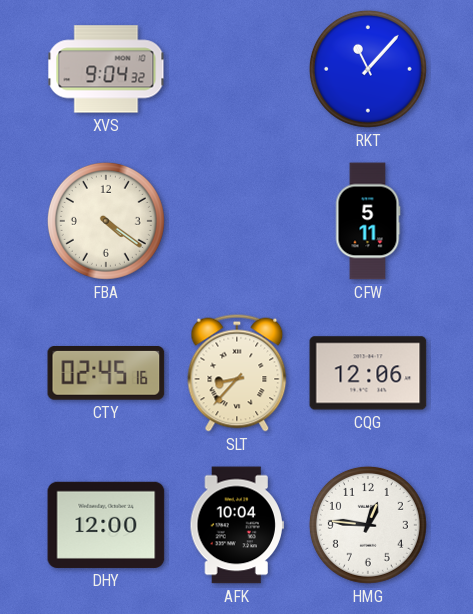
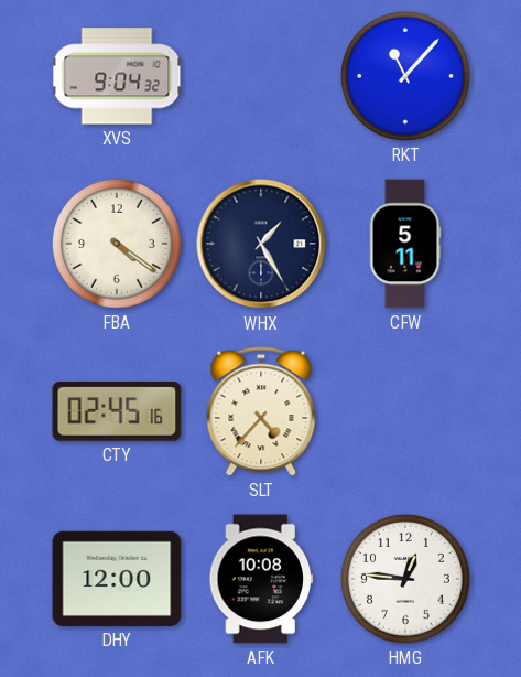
WHX: none -> 1:25
SLT: 8:37 -> 4:37
CQG: 12:06 -> none
AFK: 10:04 -> 10:08
